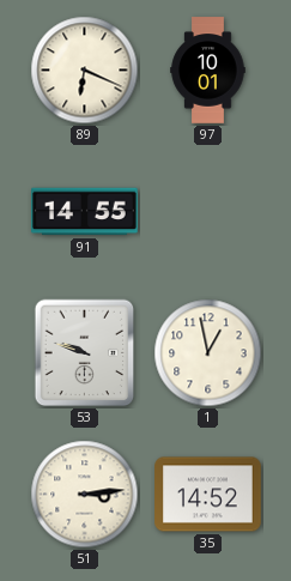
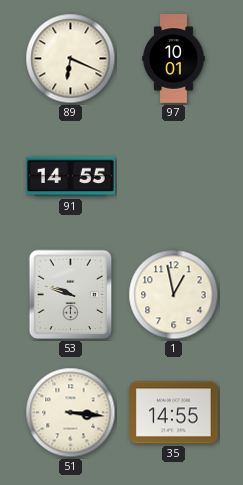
51: 3:14 -> 3:16
35: 14:52 -> 14:55
